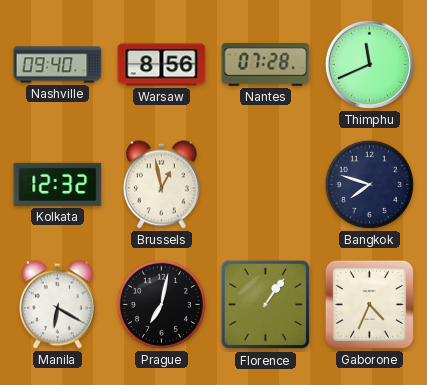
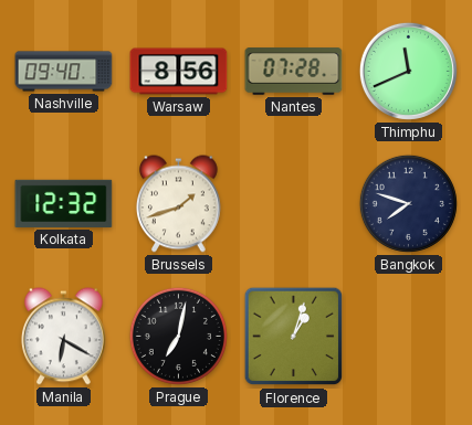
Brussels: 12:58 -> 1:42
Florence: 1:06 -> 1:03
Gaborone: 4:34 -> none
